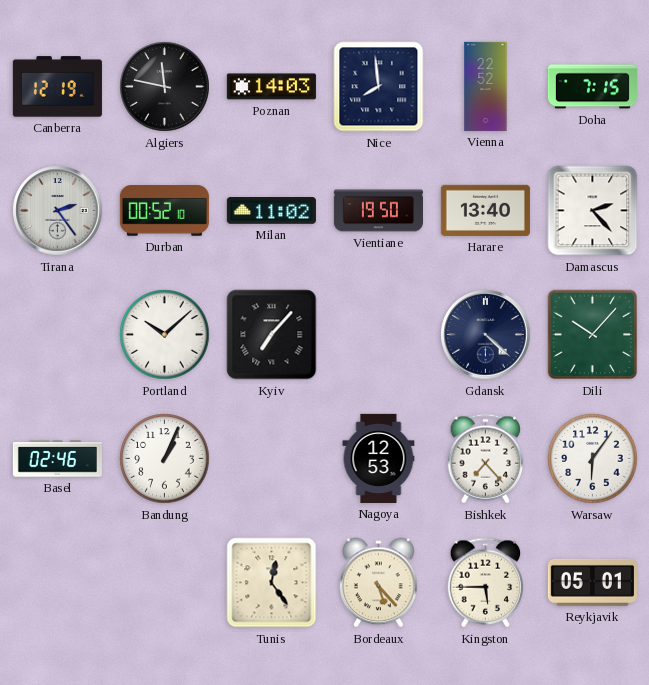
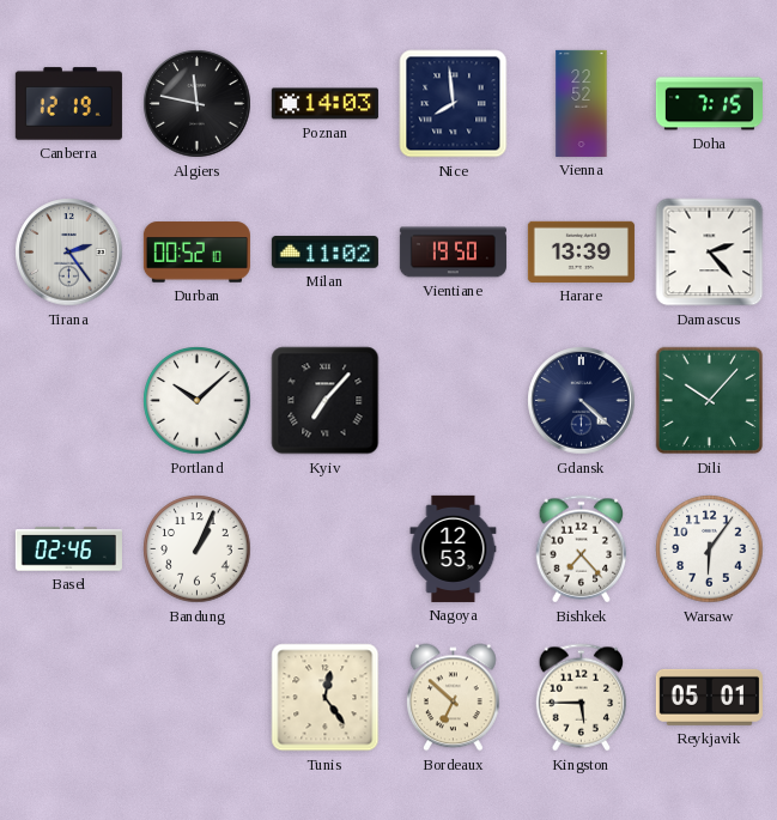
Harare: 13:40 -> 13:39
Bordeaux: 5:23 -> 6:52
